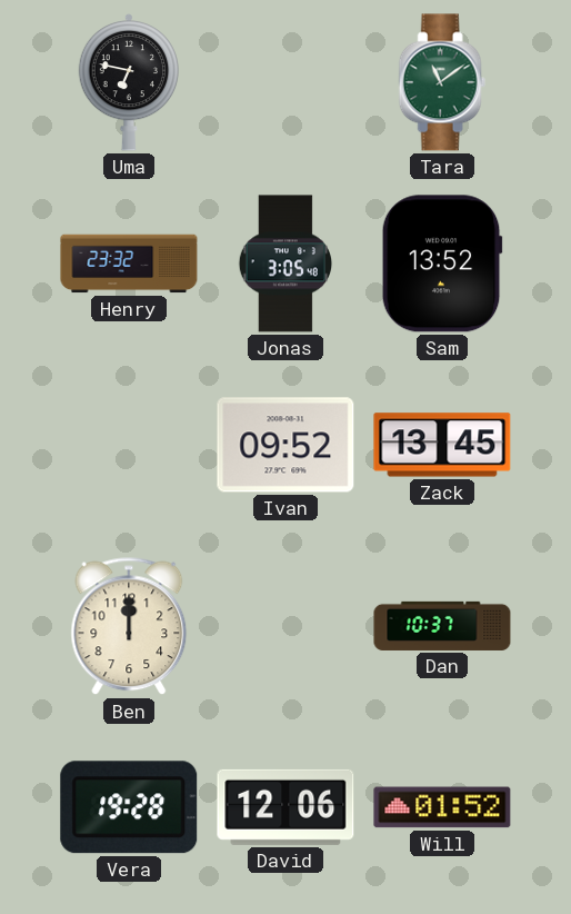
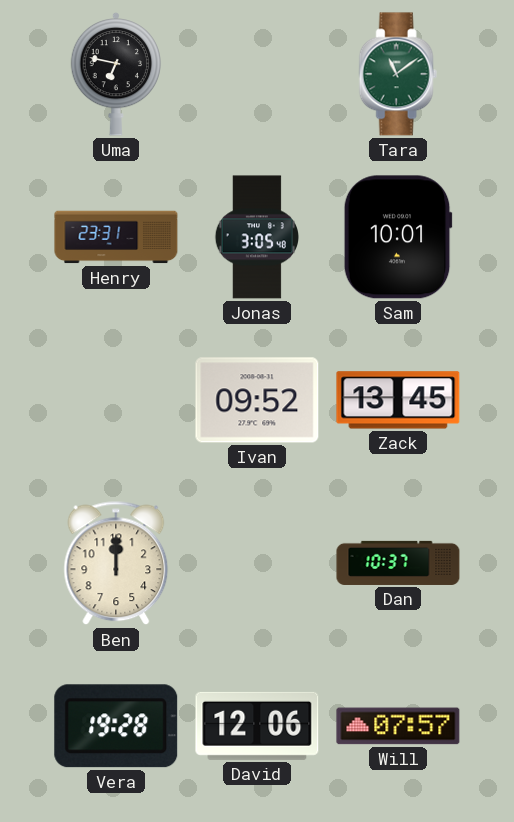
Henry: 23:32 -> 23:31
Sam: 13:52 -> 10:01
Will: 01:52 -> 07:57
